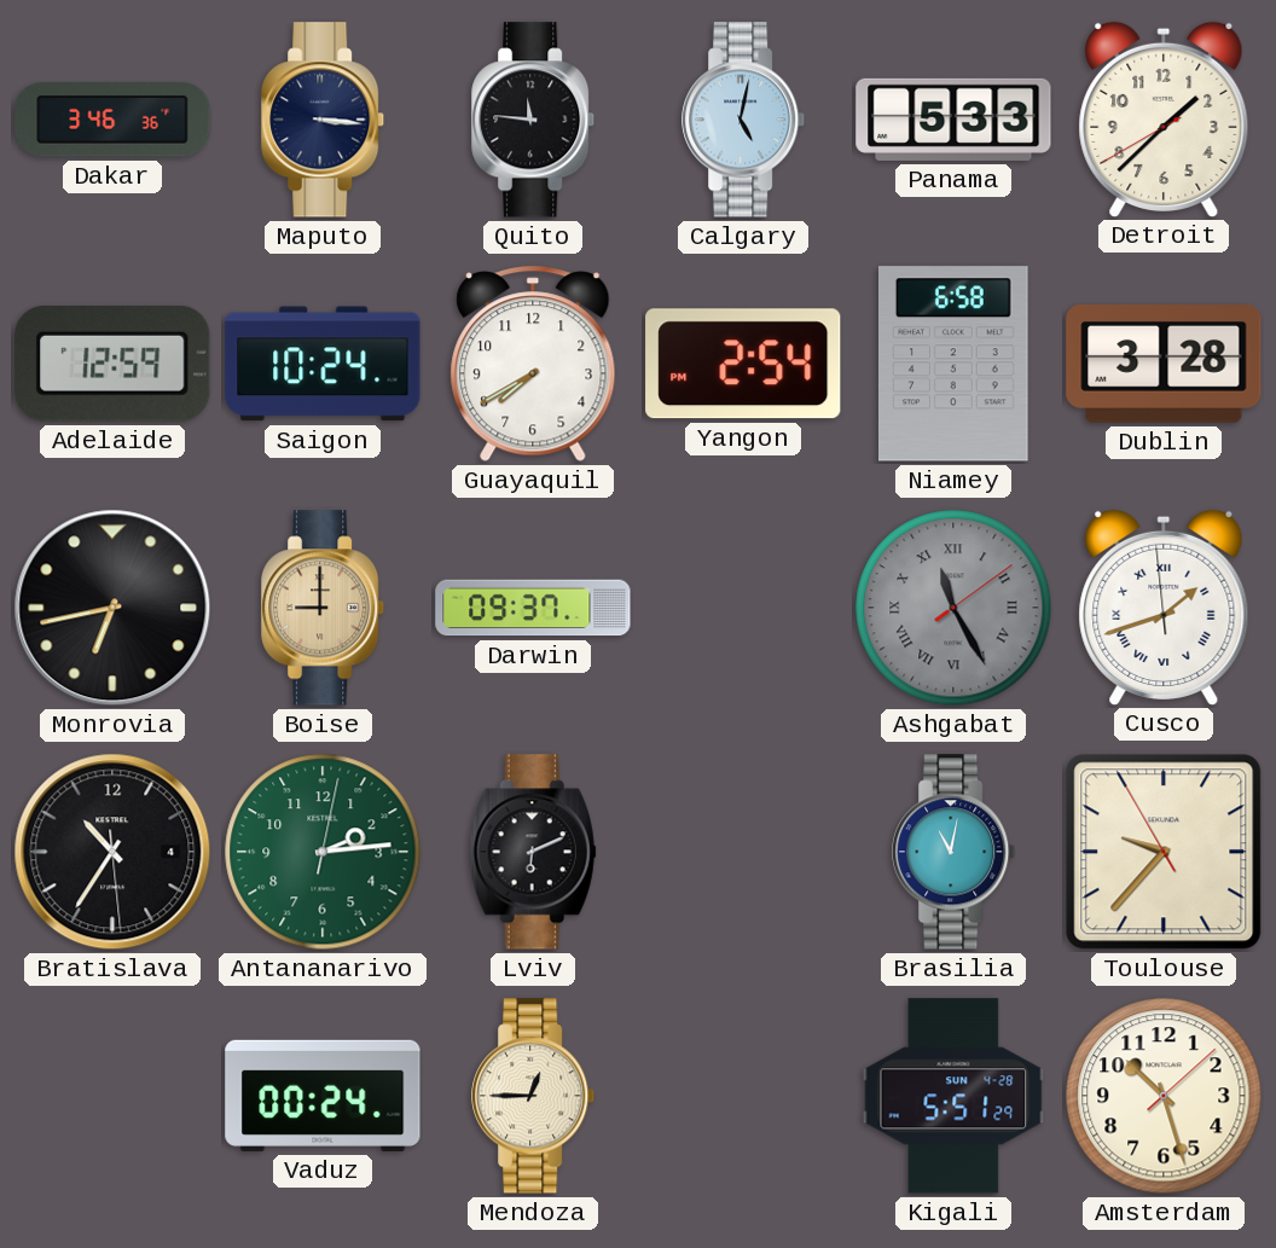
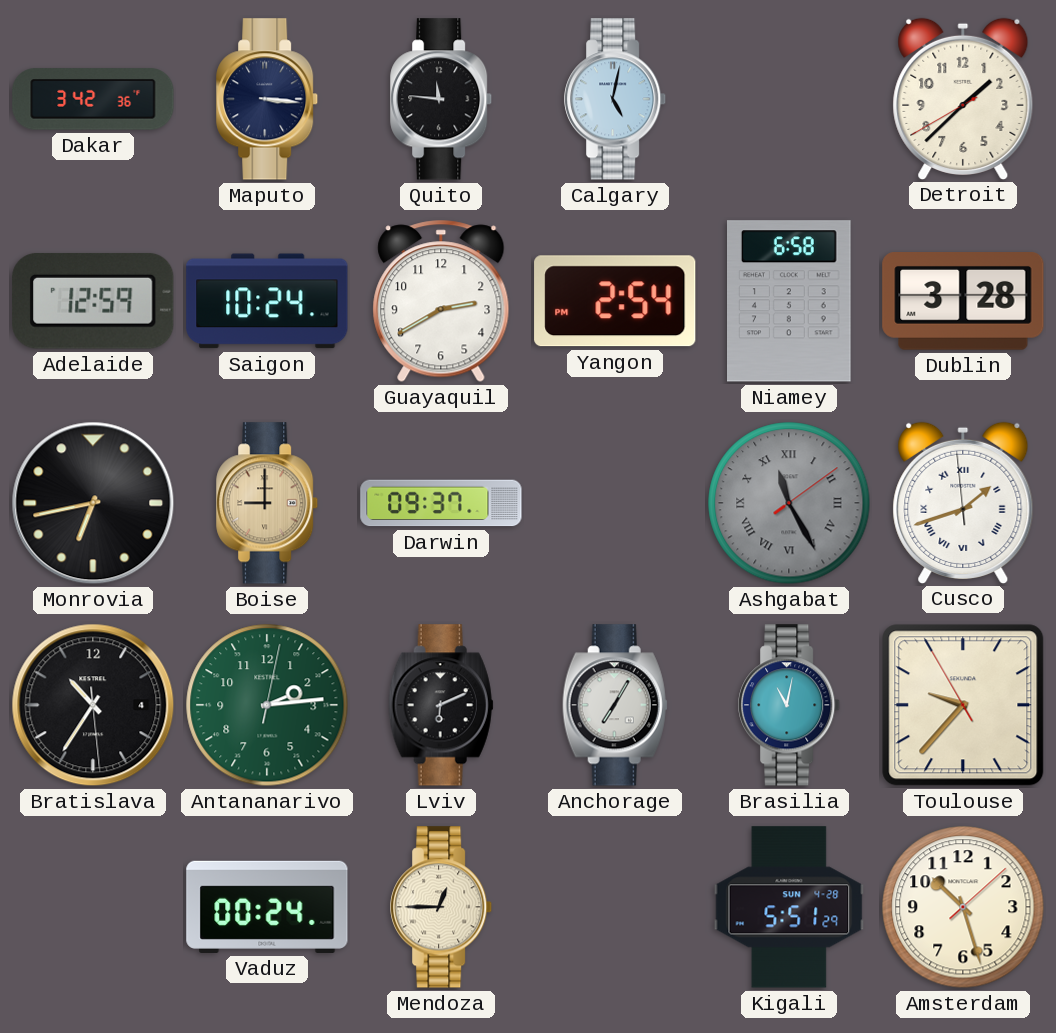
Dakar: 3:46 -> 3:42
Panama: 5:33 -> none
Guayaquil: 7:40 -> 2:40
Anchorage: none -> 7:05
